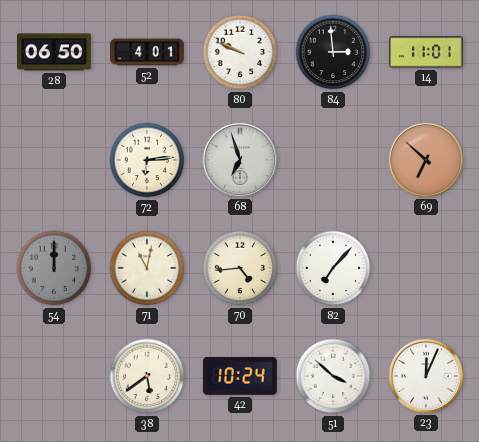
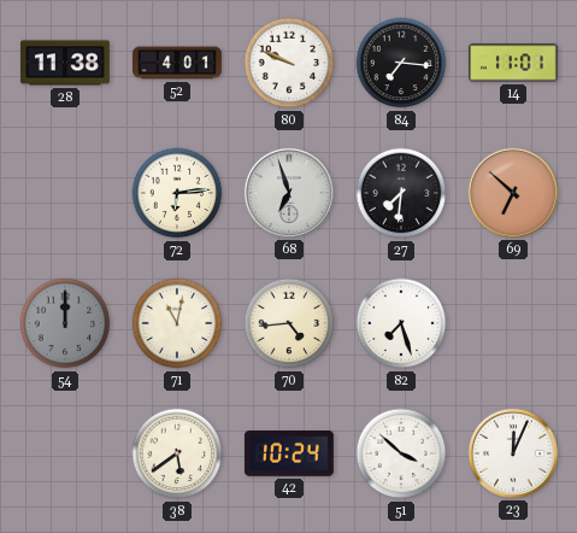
28: 06:50 -> 11:38
84: 2:59 -> 7:16
27: none -> 7:31
82: 7:07 -> 7:27
